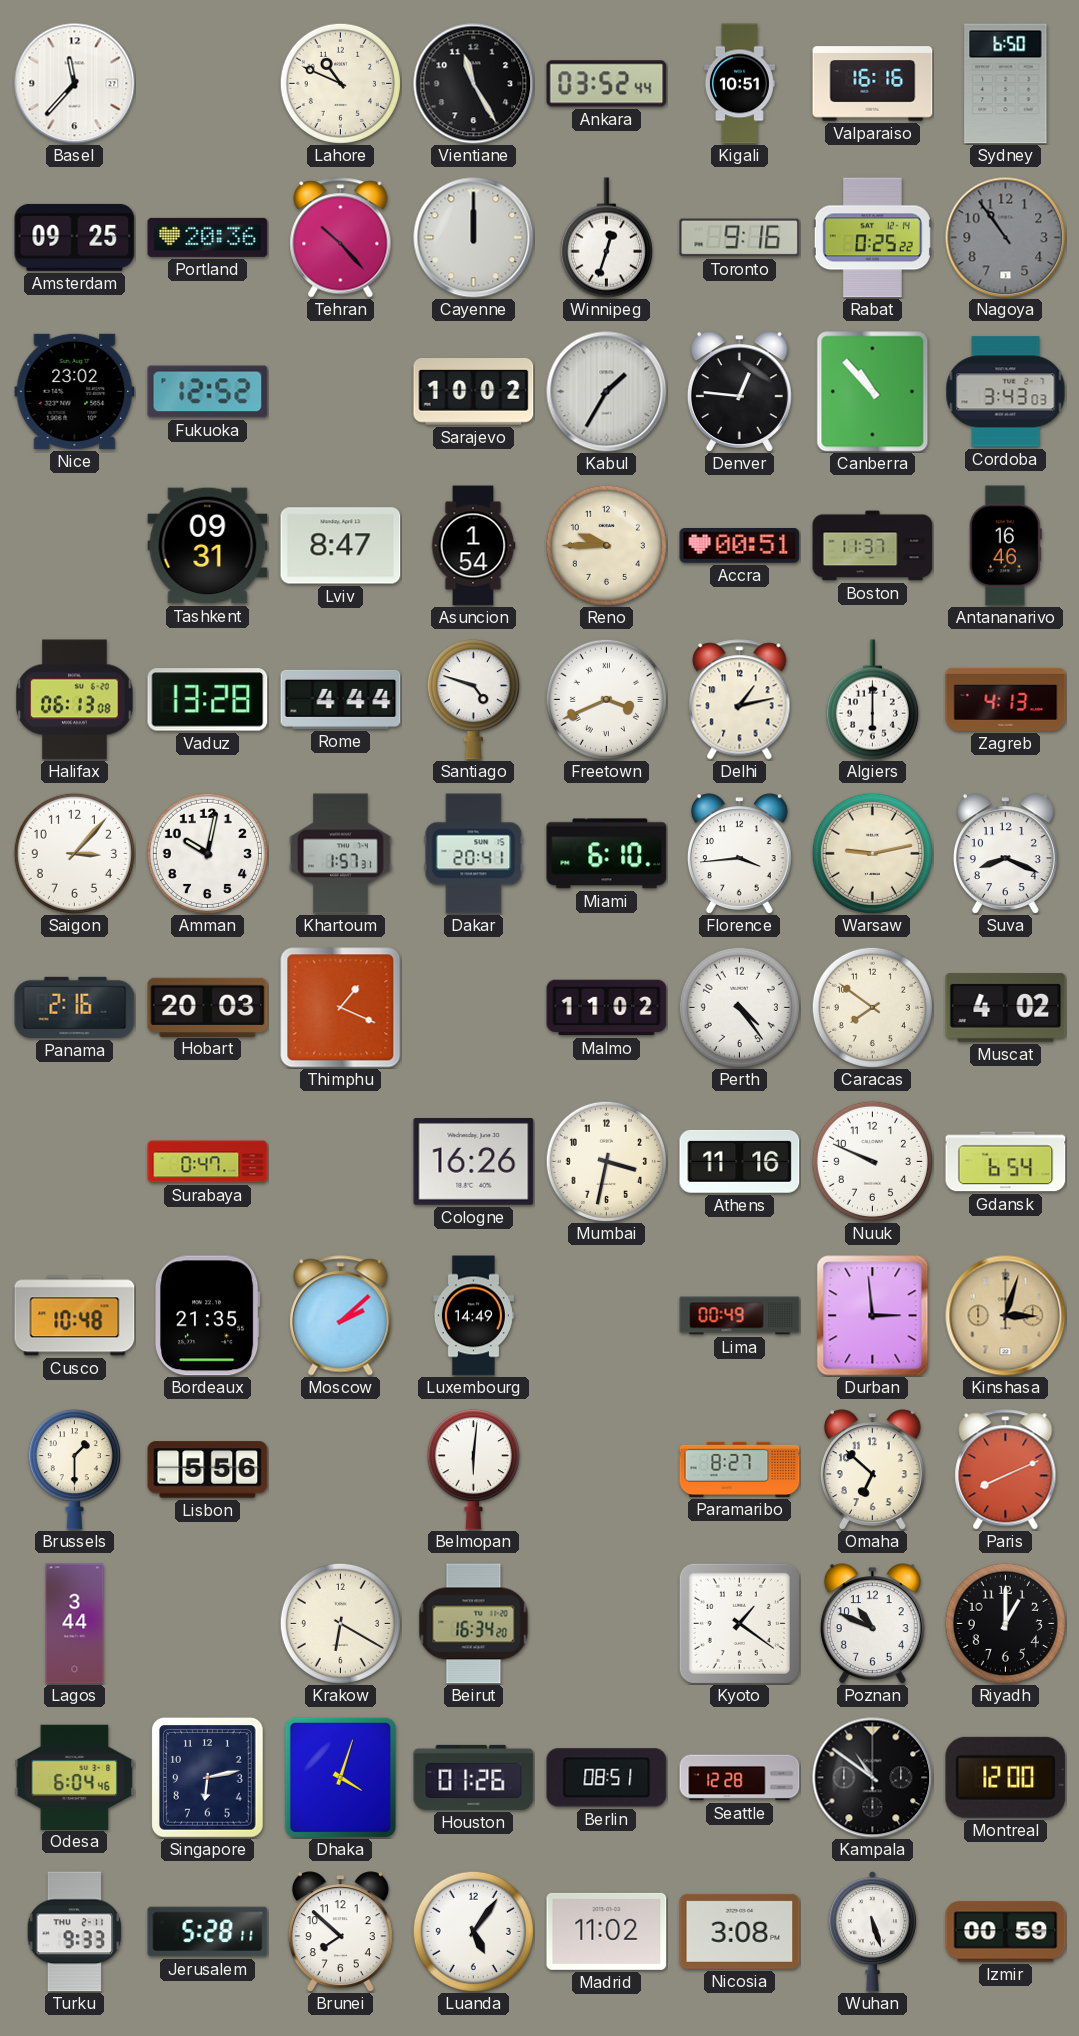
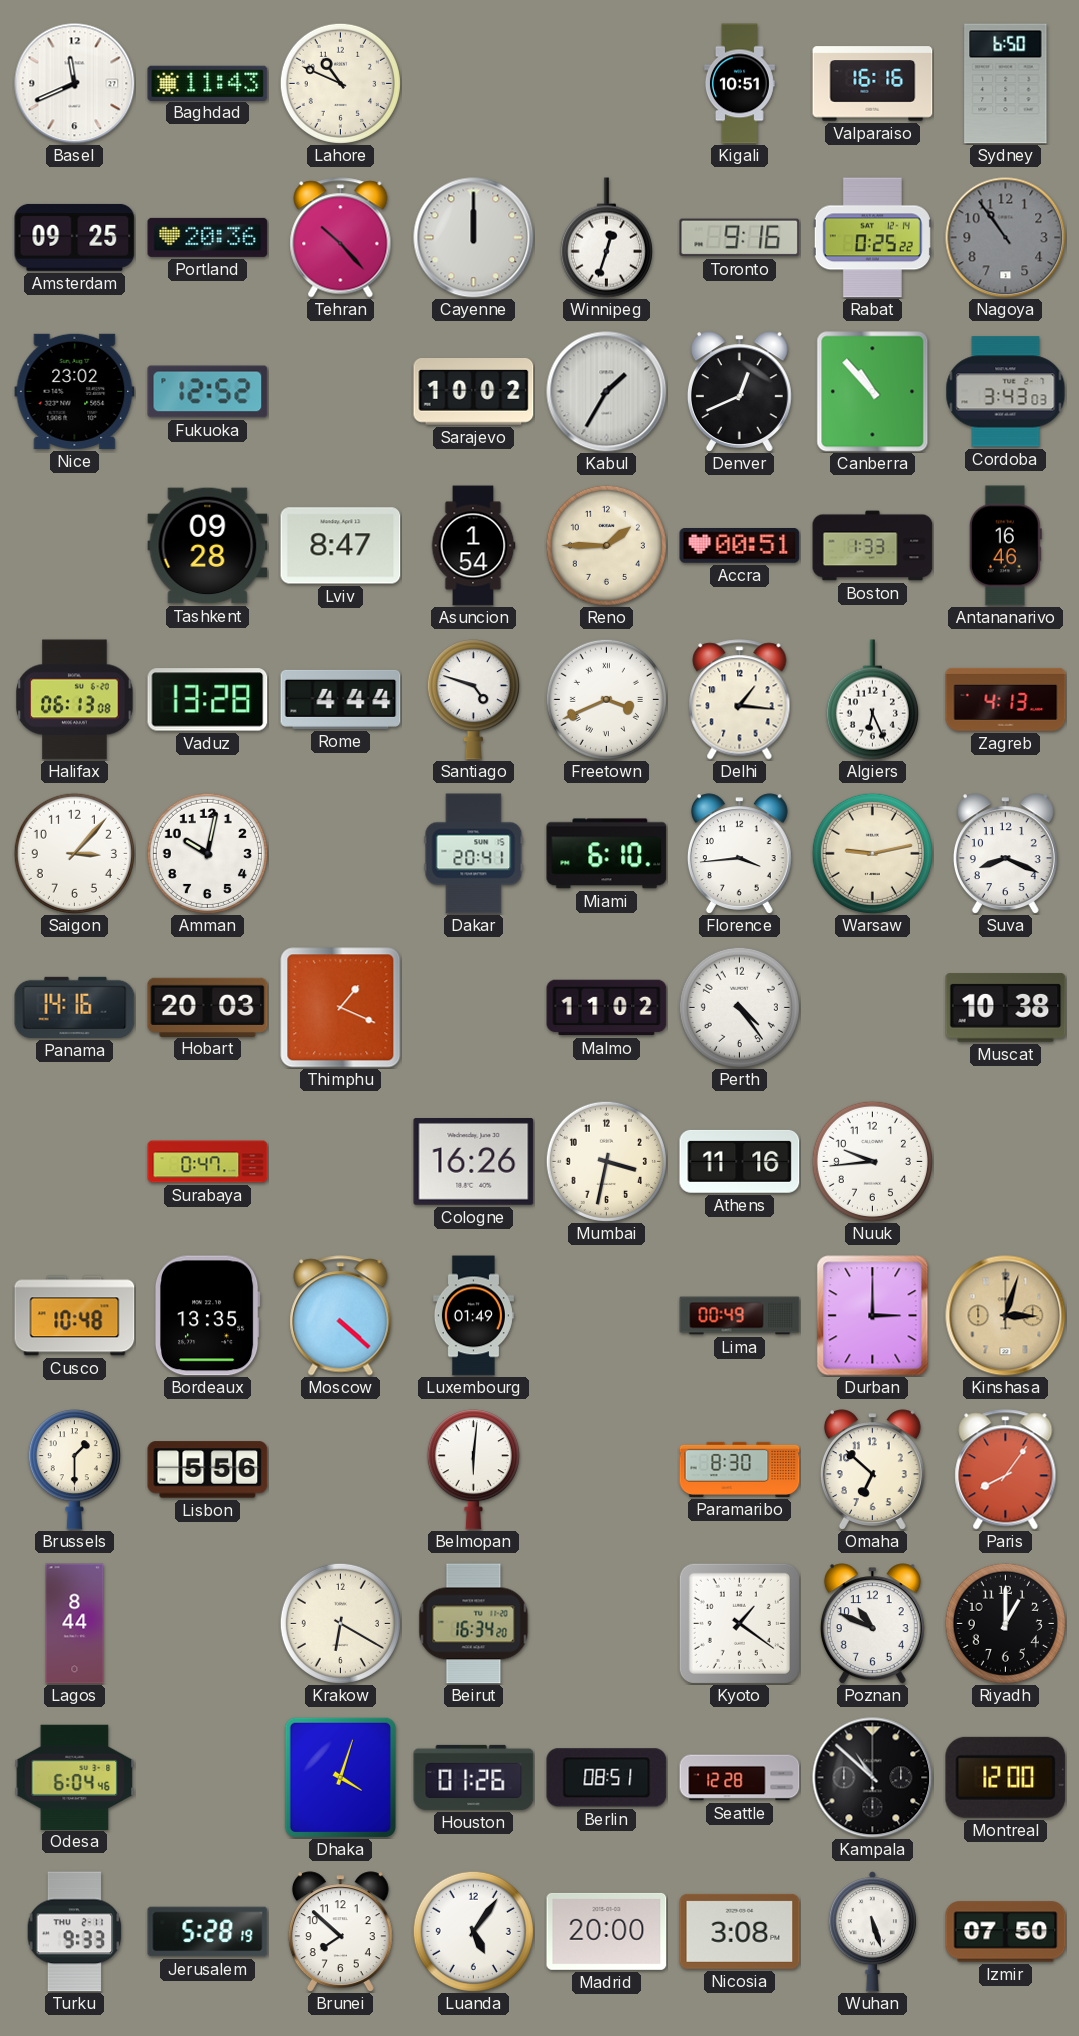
Basel: 11:37 -> 11:41
Baghdad: none -> 11:43
Vientiane: 11:25 -> none
Ankara: 03:52 -> none
Denver: 12:46 -> 12:41
Tashkent: 09:31 -> 09:28
Reno: 9:45 -> 1:45
Boston: 11:37 -> 1:33
Delhi: 1:13 -> 1:16
Algiers: 6:00 -> 6:26
Khartoum: 1:57 -> none
Panama: 2:16 -> 14:16
Caracas: 7:51 -> none
Muscat: 4:02 -> 10:38
Nuuk: 9:49 -> 9:44
Gdansk: 6:54 -> none
Bordeaux: 21:35 -> 13:35
Moscow: 2:08 -> 4:22
Luxembourg: 14:49 -> 01:49
Durban: 2:59 -> 3:00
Paramaribo: 8:27 -> 8:30
Paris: 8:11 -> 8:06
Lagos: 3:44 -> 8:44
Singapore: 6:13 -> none
Kampala: 10:51 -> 10:52
Jerusalem: 5:28:11 -> 5:28:19
Madrid: 11:02 -> 20:00
Izmir: 00:59 -> 07:50
